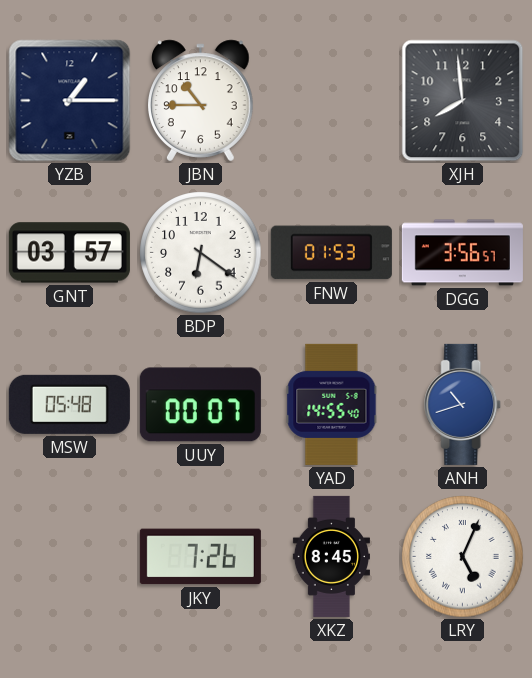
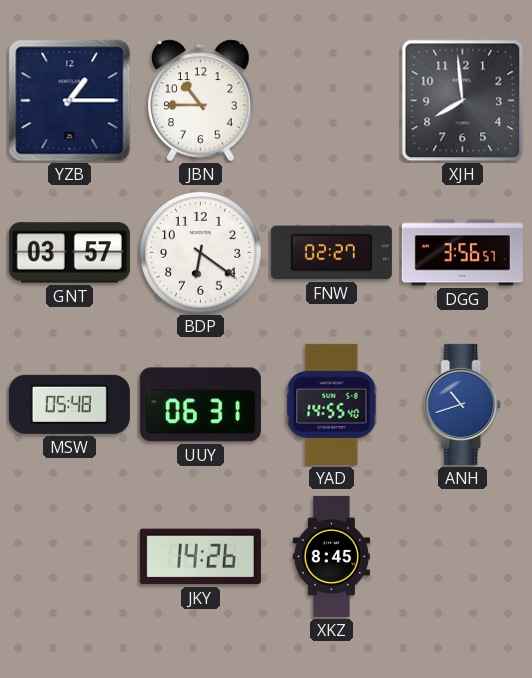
FNW: 01:53 -> 02:27
UUY: 00:07 -> 06:31
JKY: 7:26 -> 14:26
LRY: 5:04 -> none
